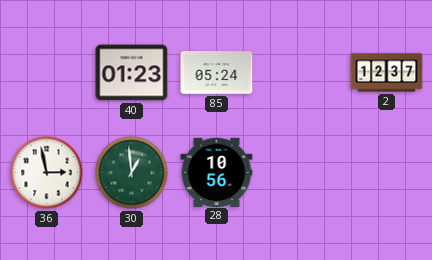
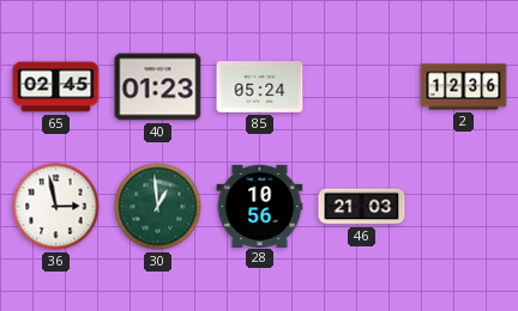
65: none -> 02:45
2: 12:37 -> 12:36
46: none -> 21:03
